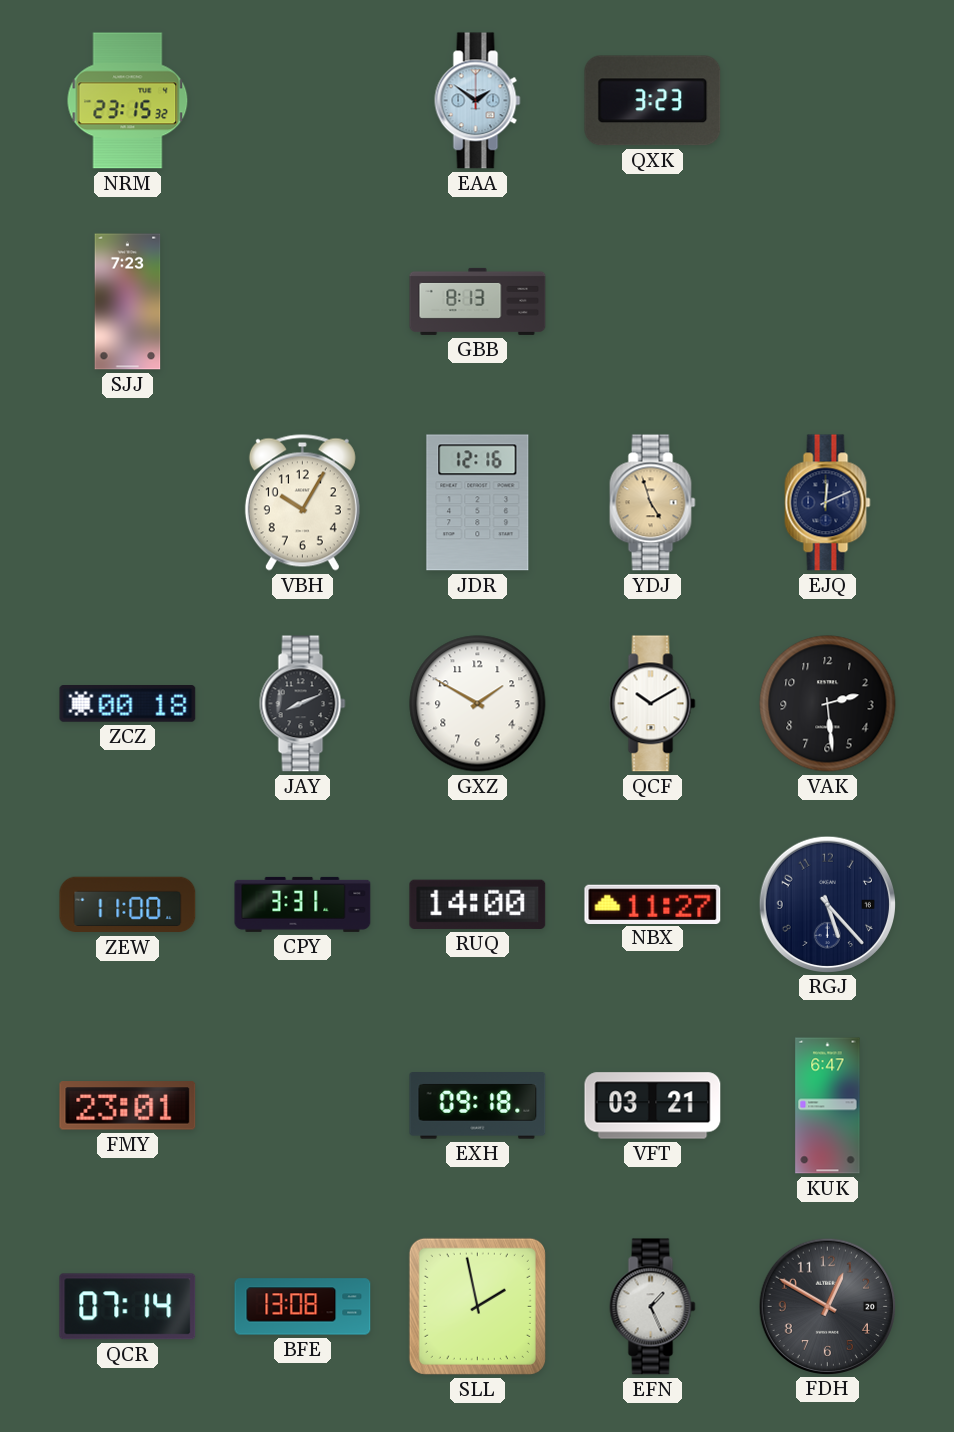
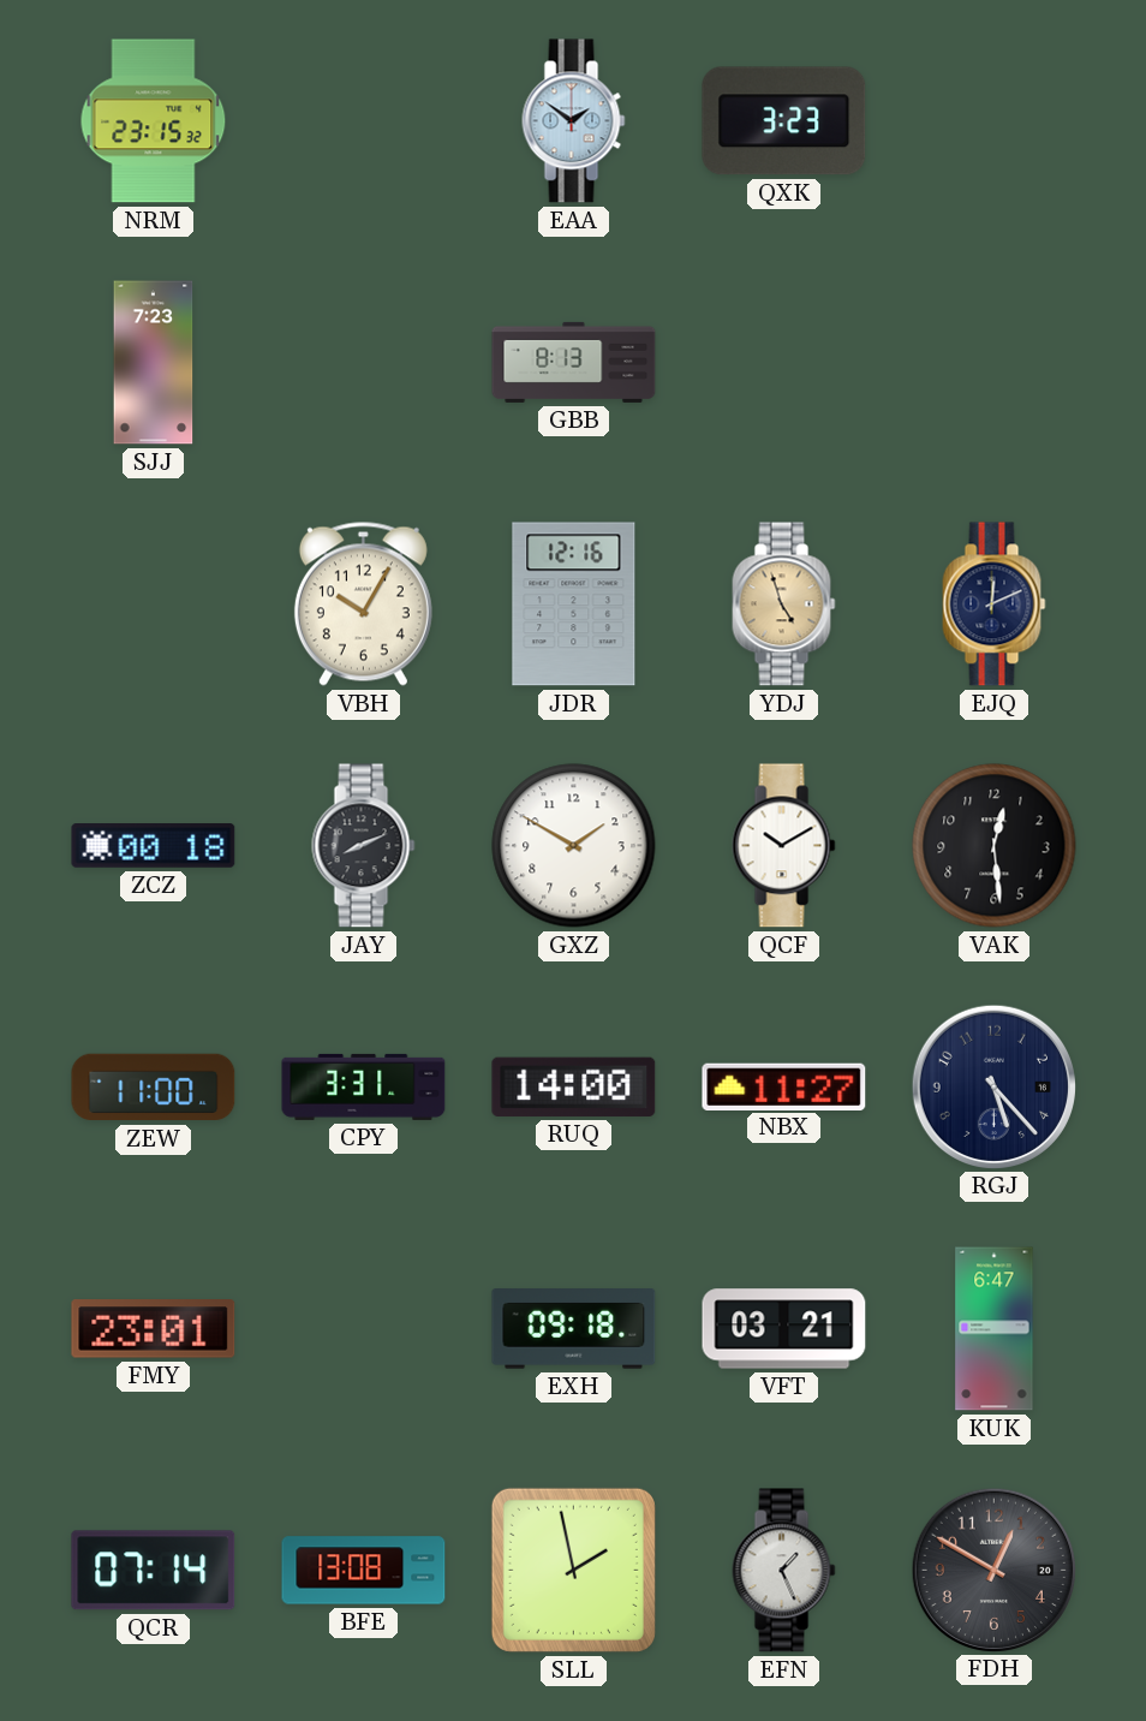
VAK: 2:29 -> 12:29
